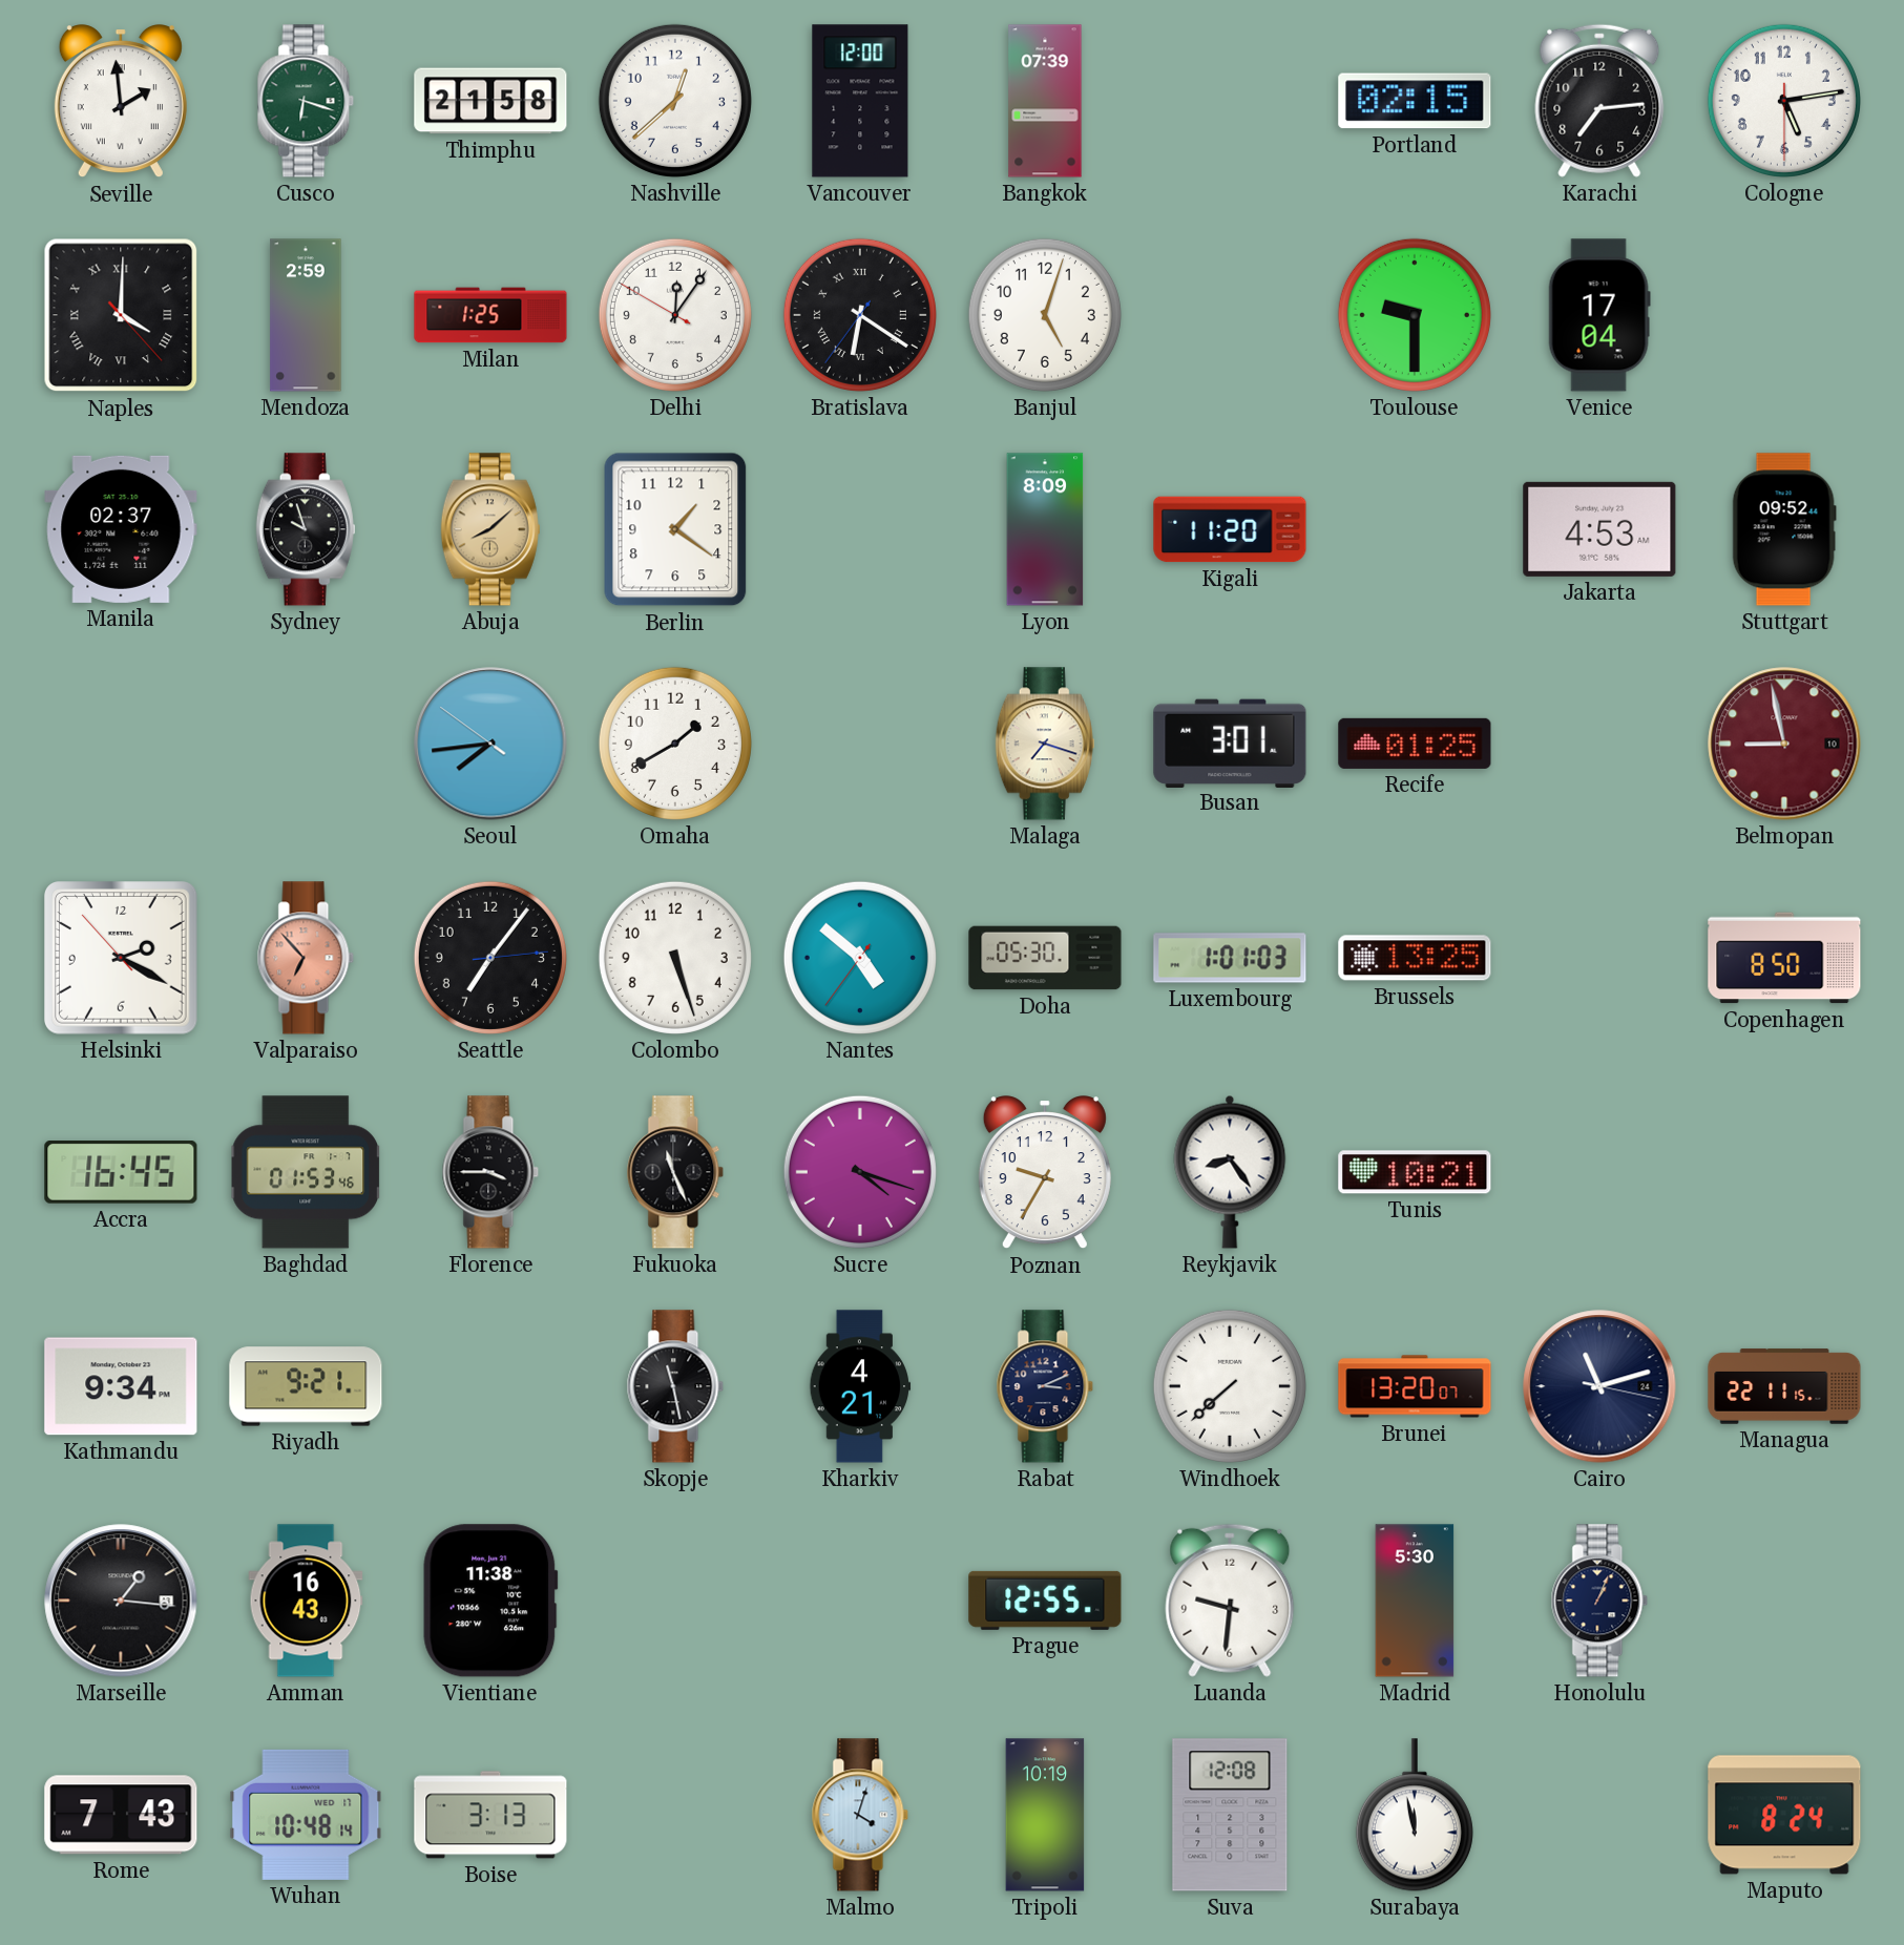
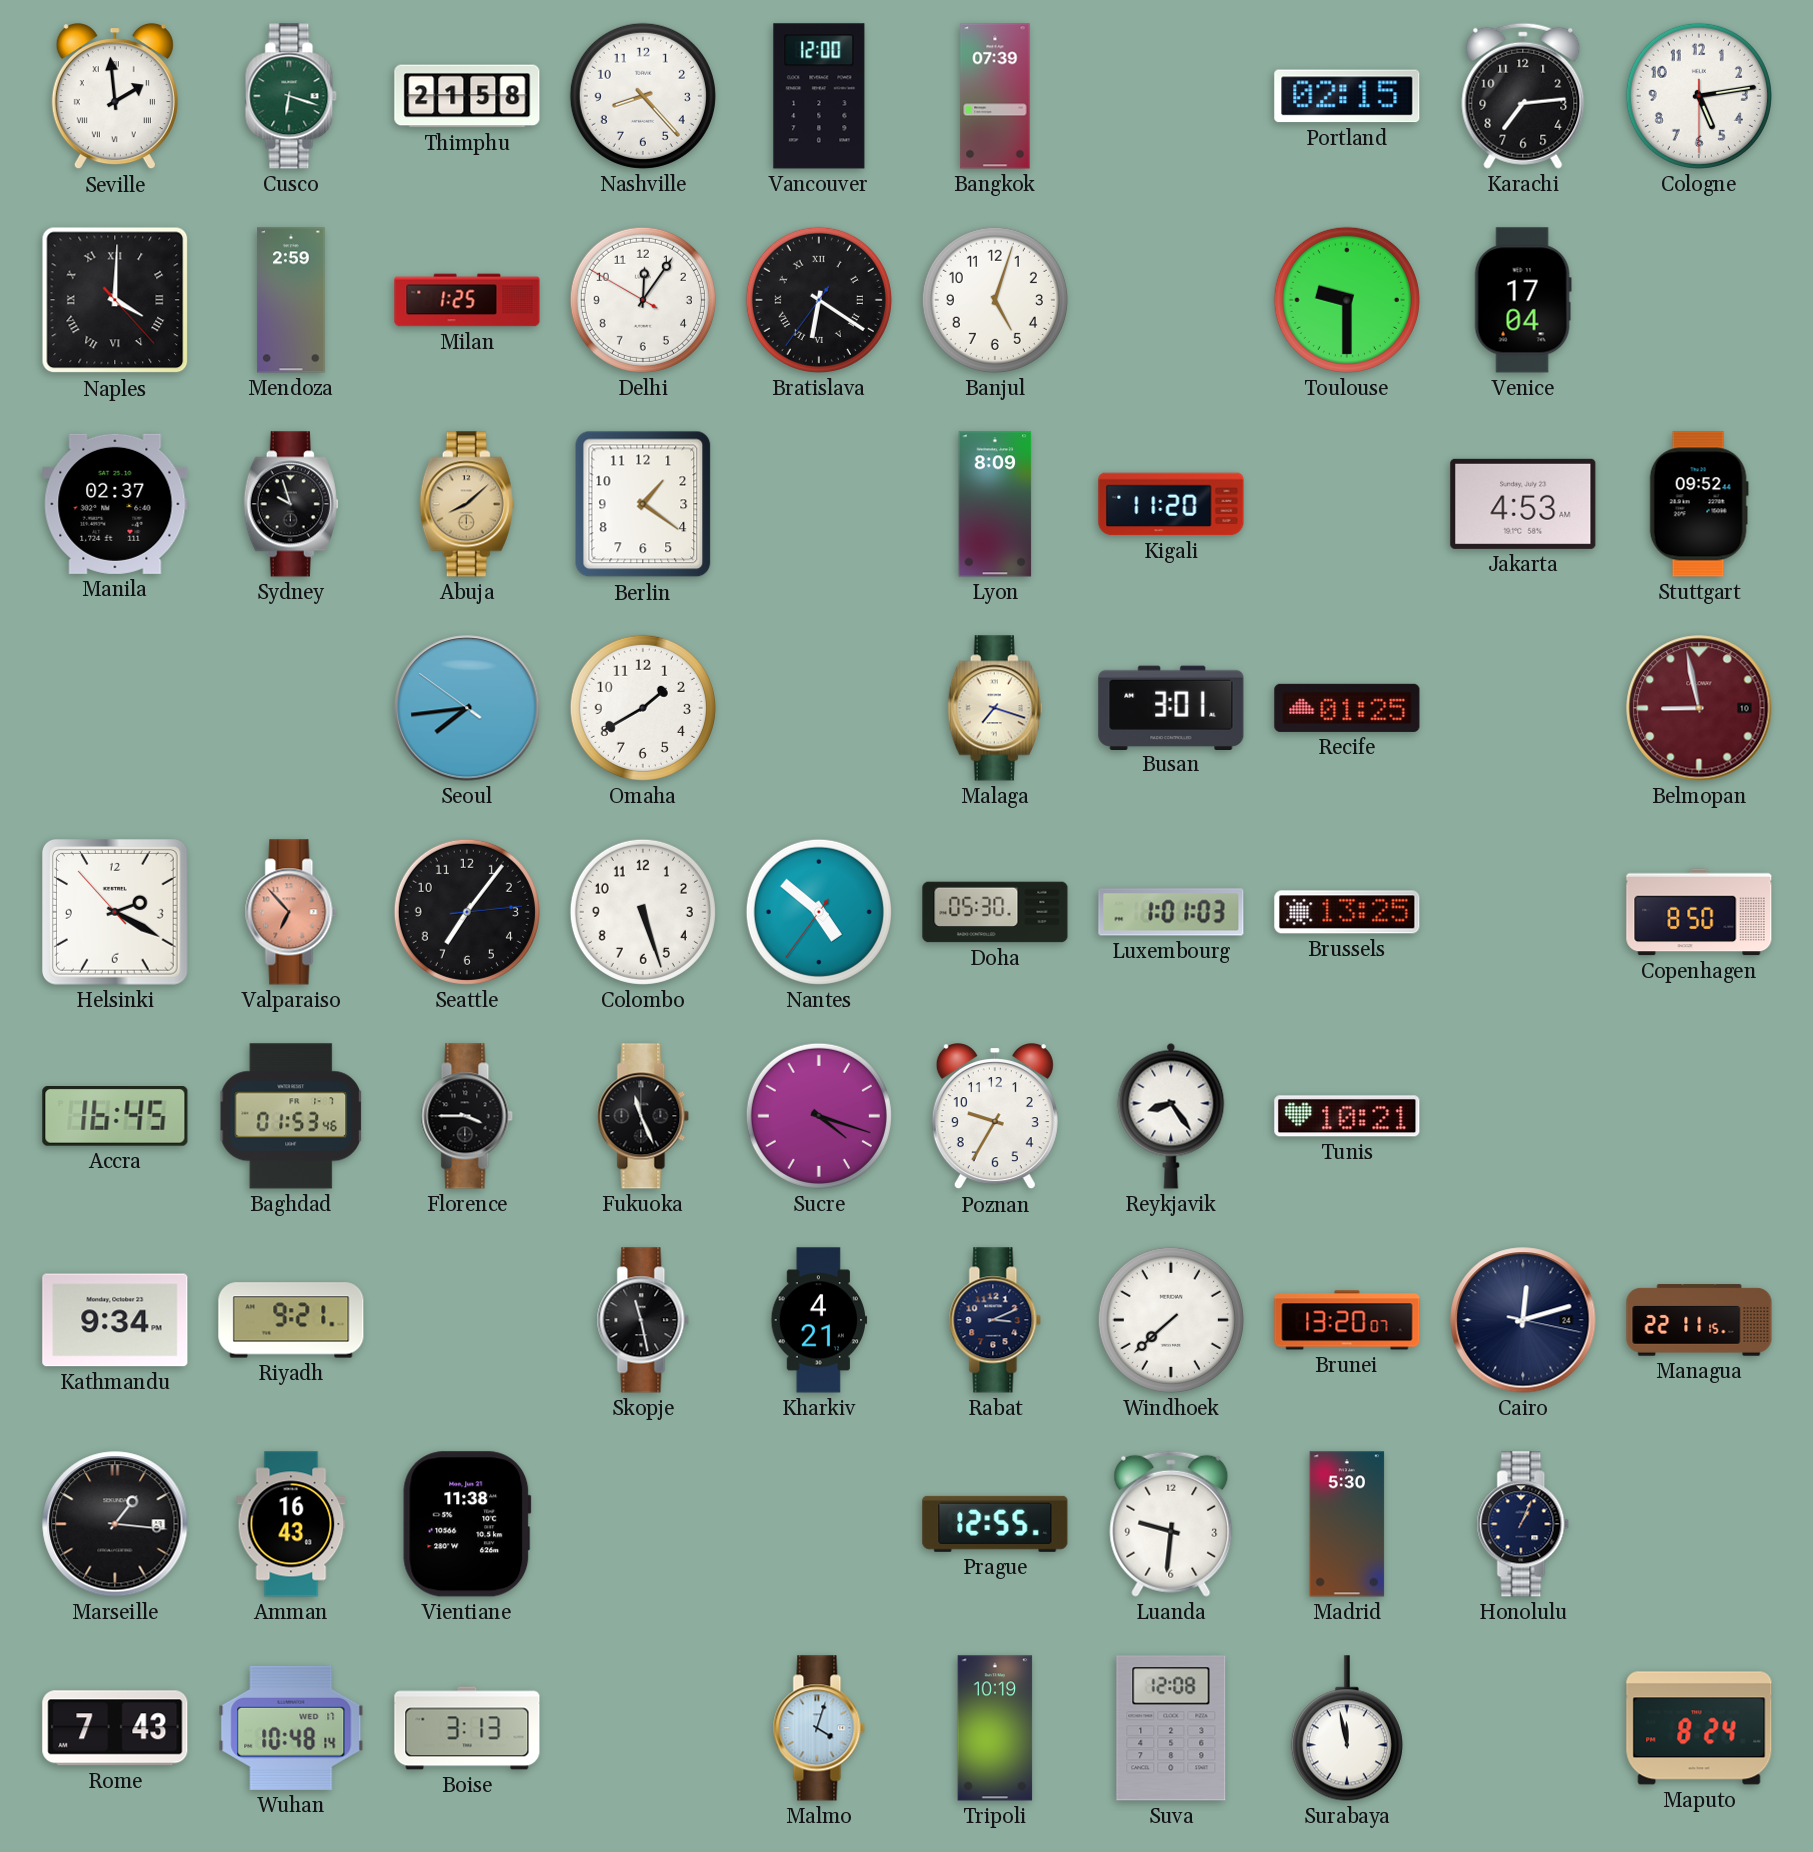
Nashville: 12:38 -> 8:23
Cairo: 11:12 -> 12:12
